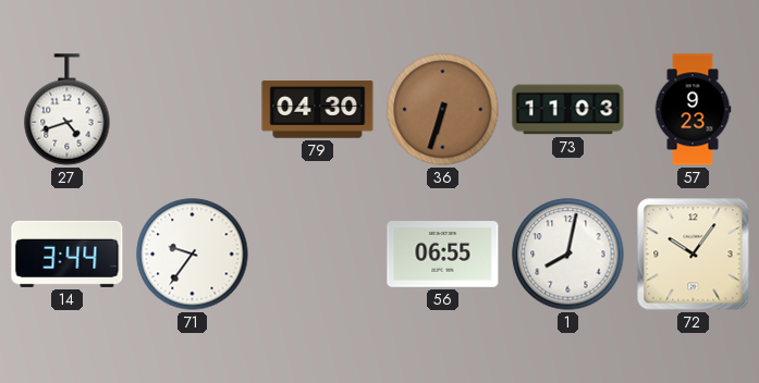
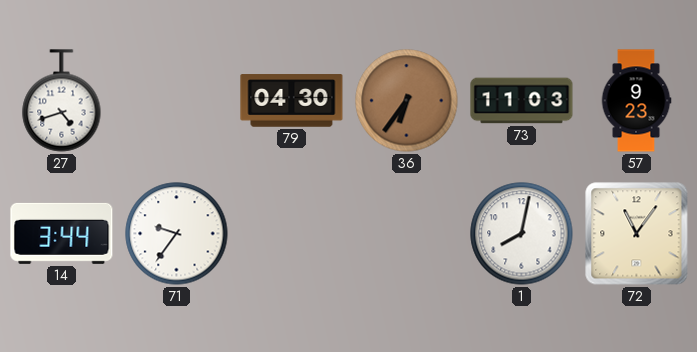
36: 6:33 -> 6:36
56: 06:55 -> none
72: 10:06 -> 11:06
